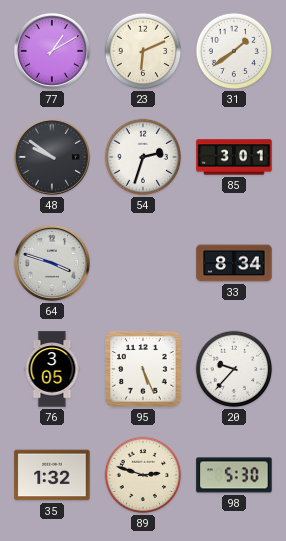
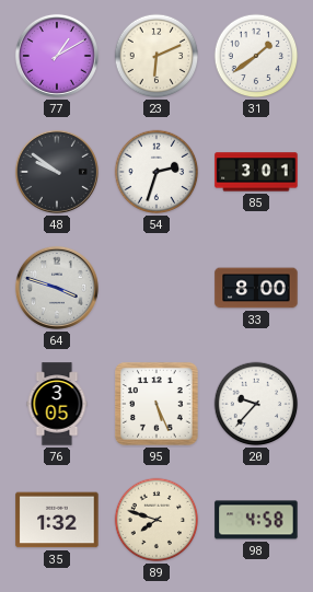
33: 8:34 -> 8:00
89: 2:48 -> 7:48
98: 5:30 -> 4:58
